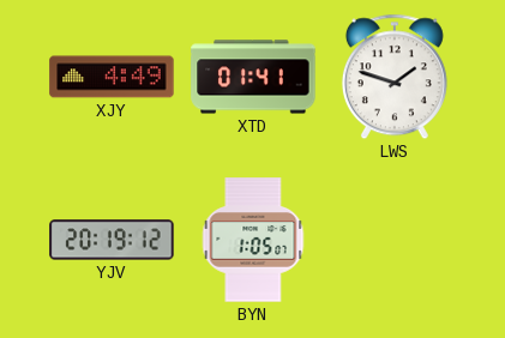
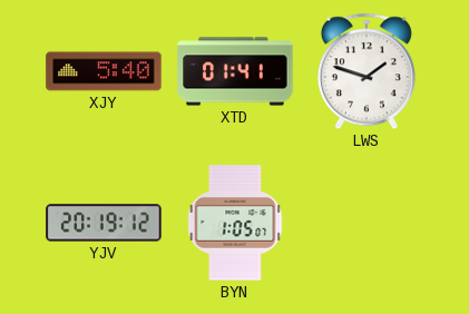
XJY: 4:49 -> 5:40
